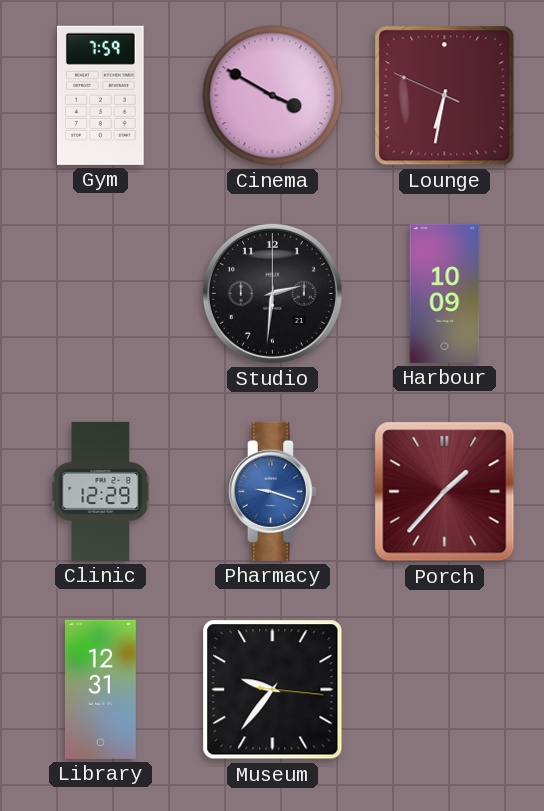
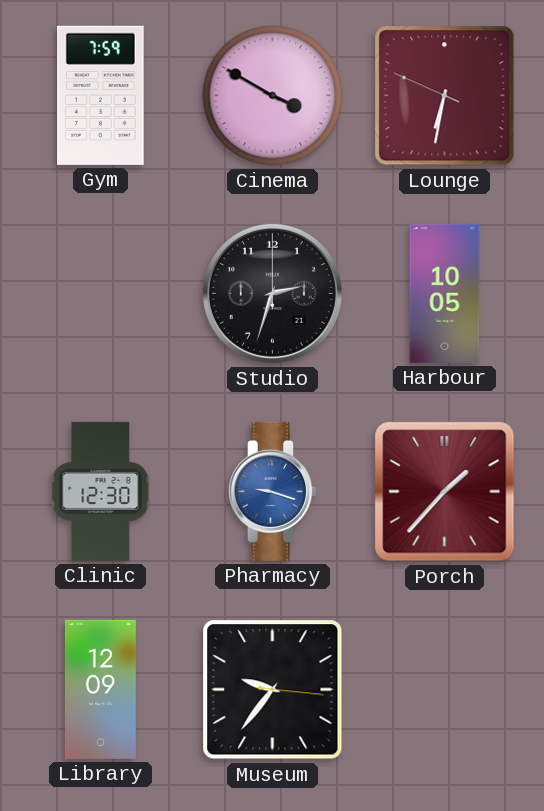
Studio: 2:31 -> 2:33
Harbour: 10:09 -> 10:05
Clinic: 12:29 -> 12:30
Library: 12:31 -> 12:09
